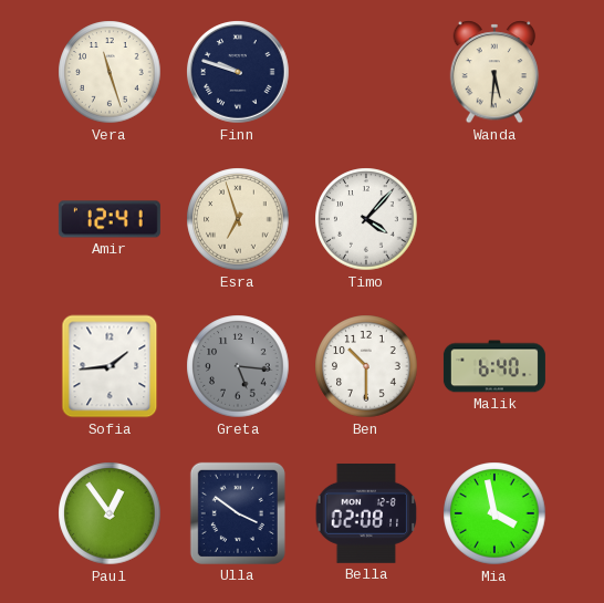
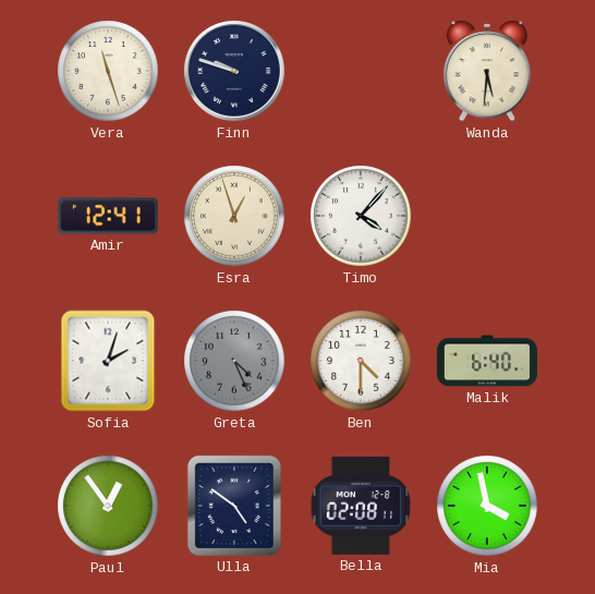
Esra: 6:57 -> 12:57
Sofia: 1:44 -> 2:03
Greta: 5:16 -> 4:26
Ben: 10:30 -> 4:30
Ulla: 3:51 -> 4:51
